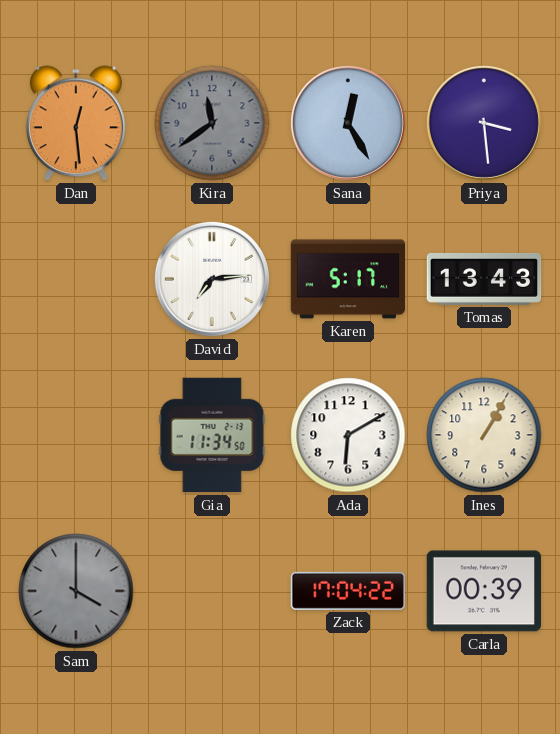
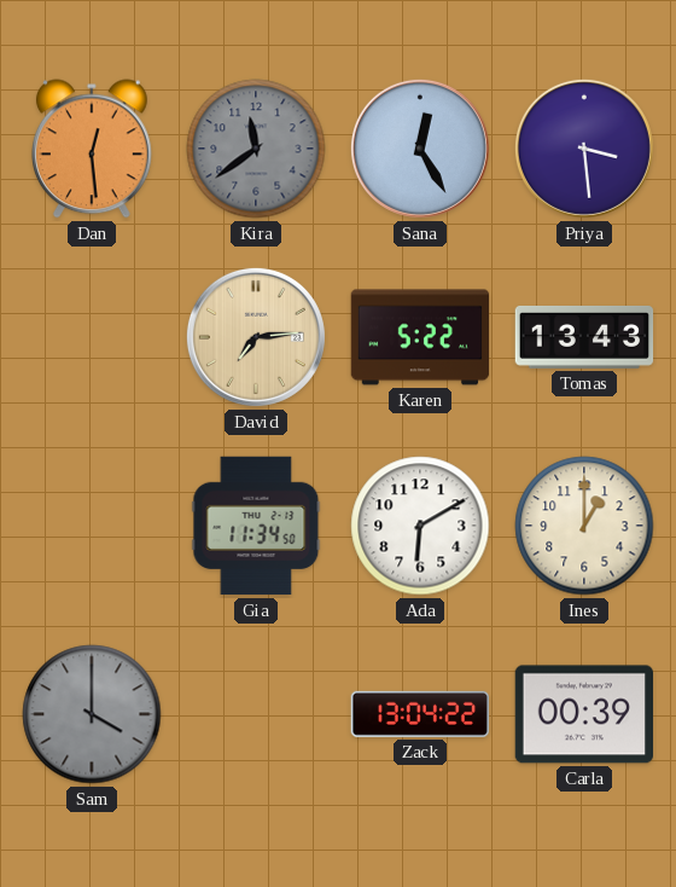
David dial: white -> champagne
Karen: 5:17 -> 5:22
Ines: 1:05 -> 1:00
Zack: 17:04 -> 13:04
